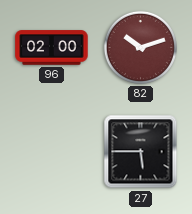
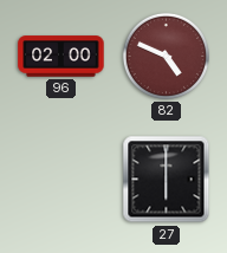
82: 10:12 -> 4:49
27: 5:45 -> 6:00
